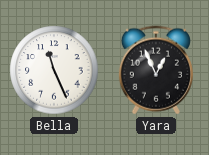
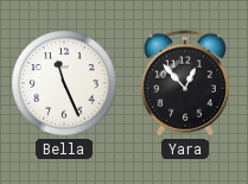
Yara: 12:56 -> 12:53
